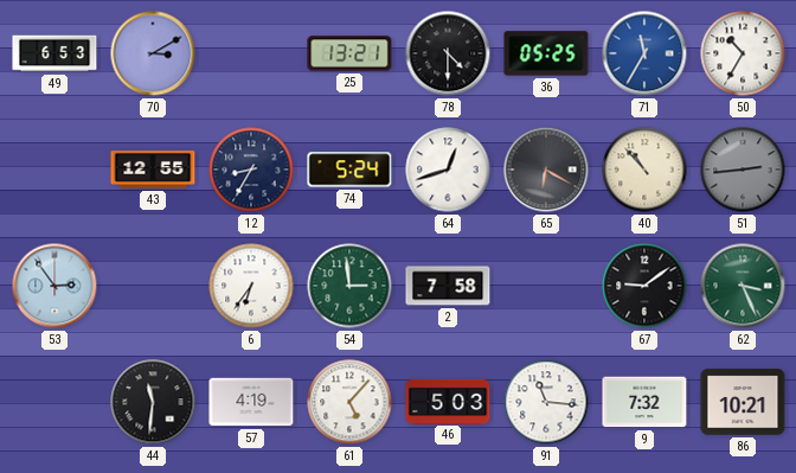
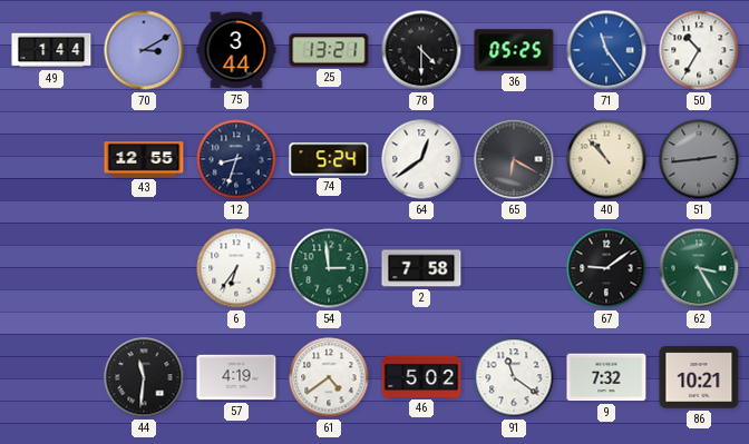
49: 6:53 -> 1:44
75: none -> 3:44
71: 11:35 -> 11:24
12: 8:35 -> 8:33
64: 12:42 -> 12:39
53: 2:54 -> none
62: 3:26 -> 3:25
61: 5:07 -> 4:39
46: 5:03 -> 5:02
91: 11:16 -> 11:21
